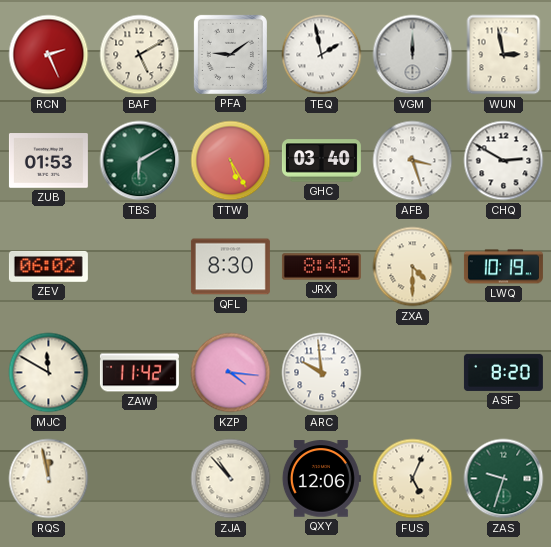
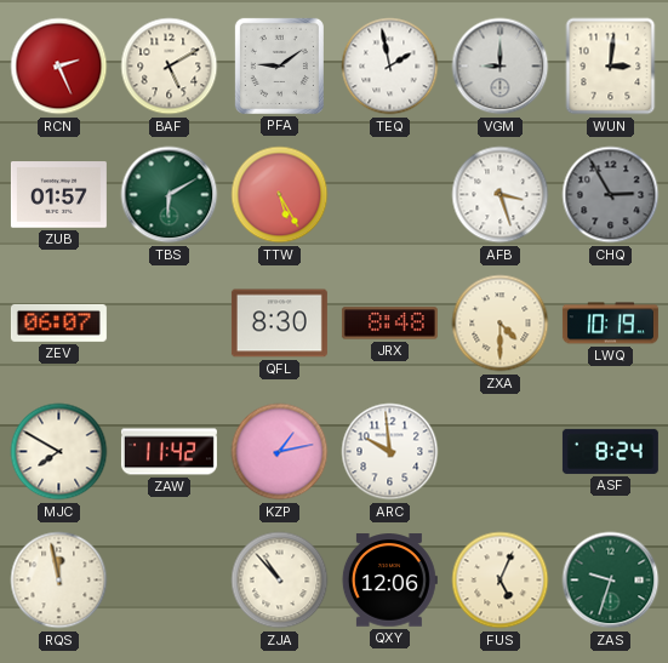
VGM: 12:00 -> 9:00
WUN: 2:58 -> 3:01
ZUB: 01:53 -> 01:57
GHC: 03:40 -> none
CHQ: 2:50 -> 2:55
CHQ dial: white -> grey
ZEV: 06:02 -> 06:07
MJC: 11:50 -> 7:50
KZP: 4:16 -> 1:13
ASF: 8:20 -> 8:24
